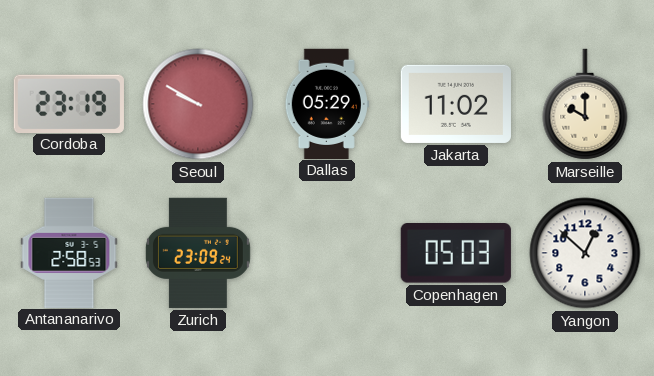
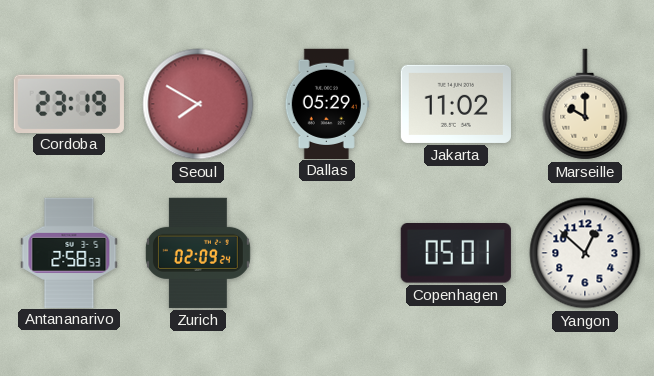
Seoul: 9:50 -> 7:50
Zurich: 23:09 -> 02:09
Copenhagen: 05:03 -> 05:01
